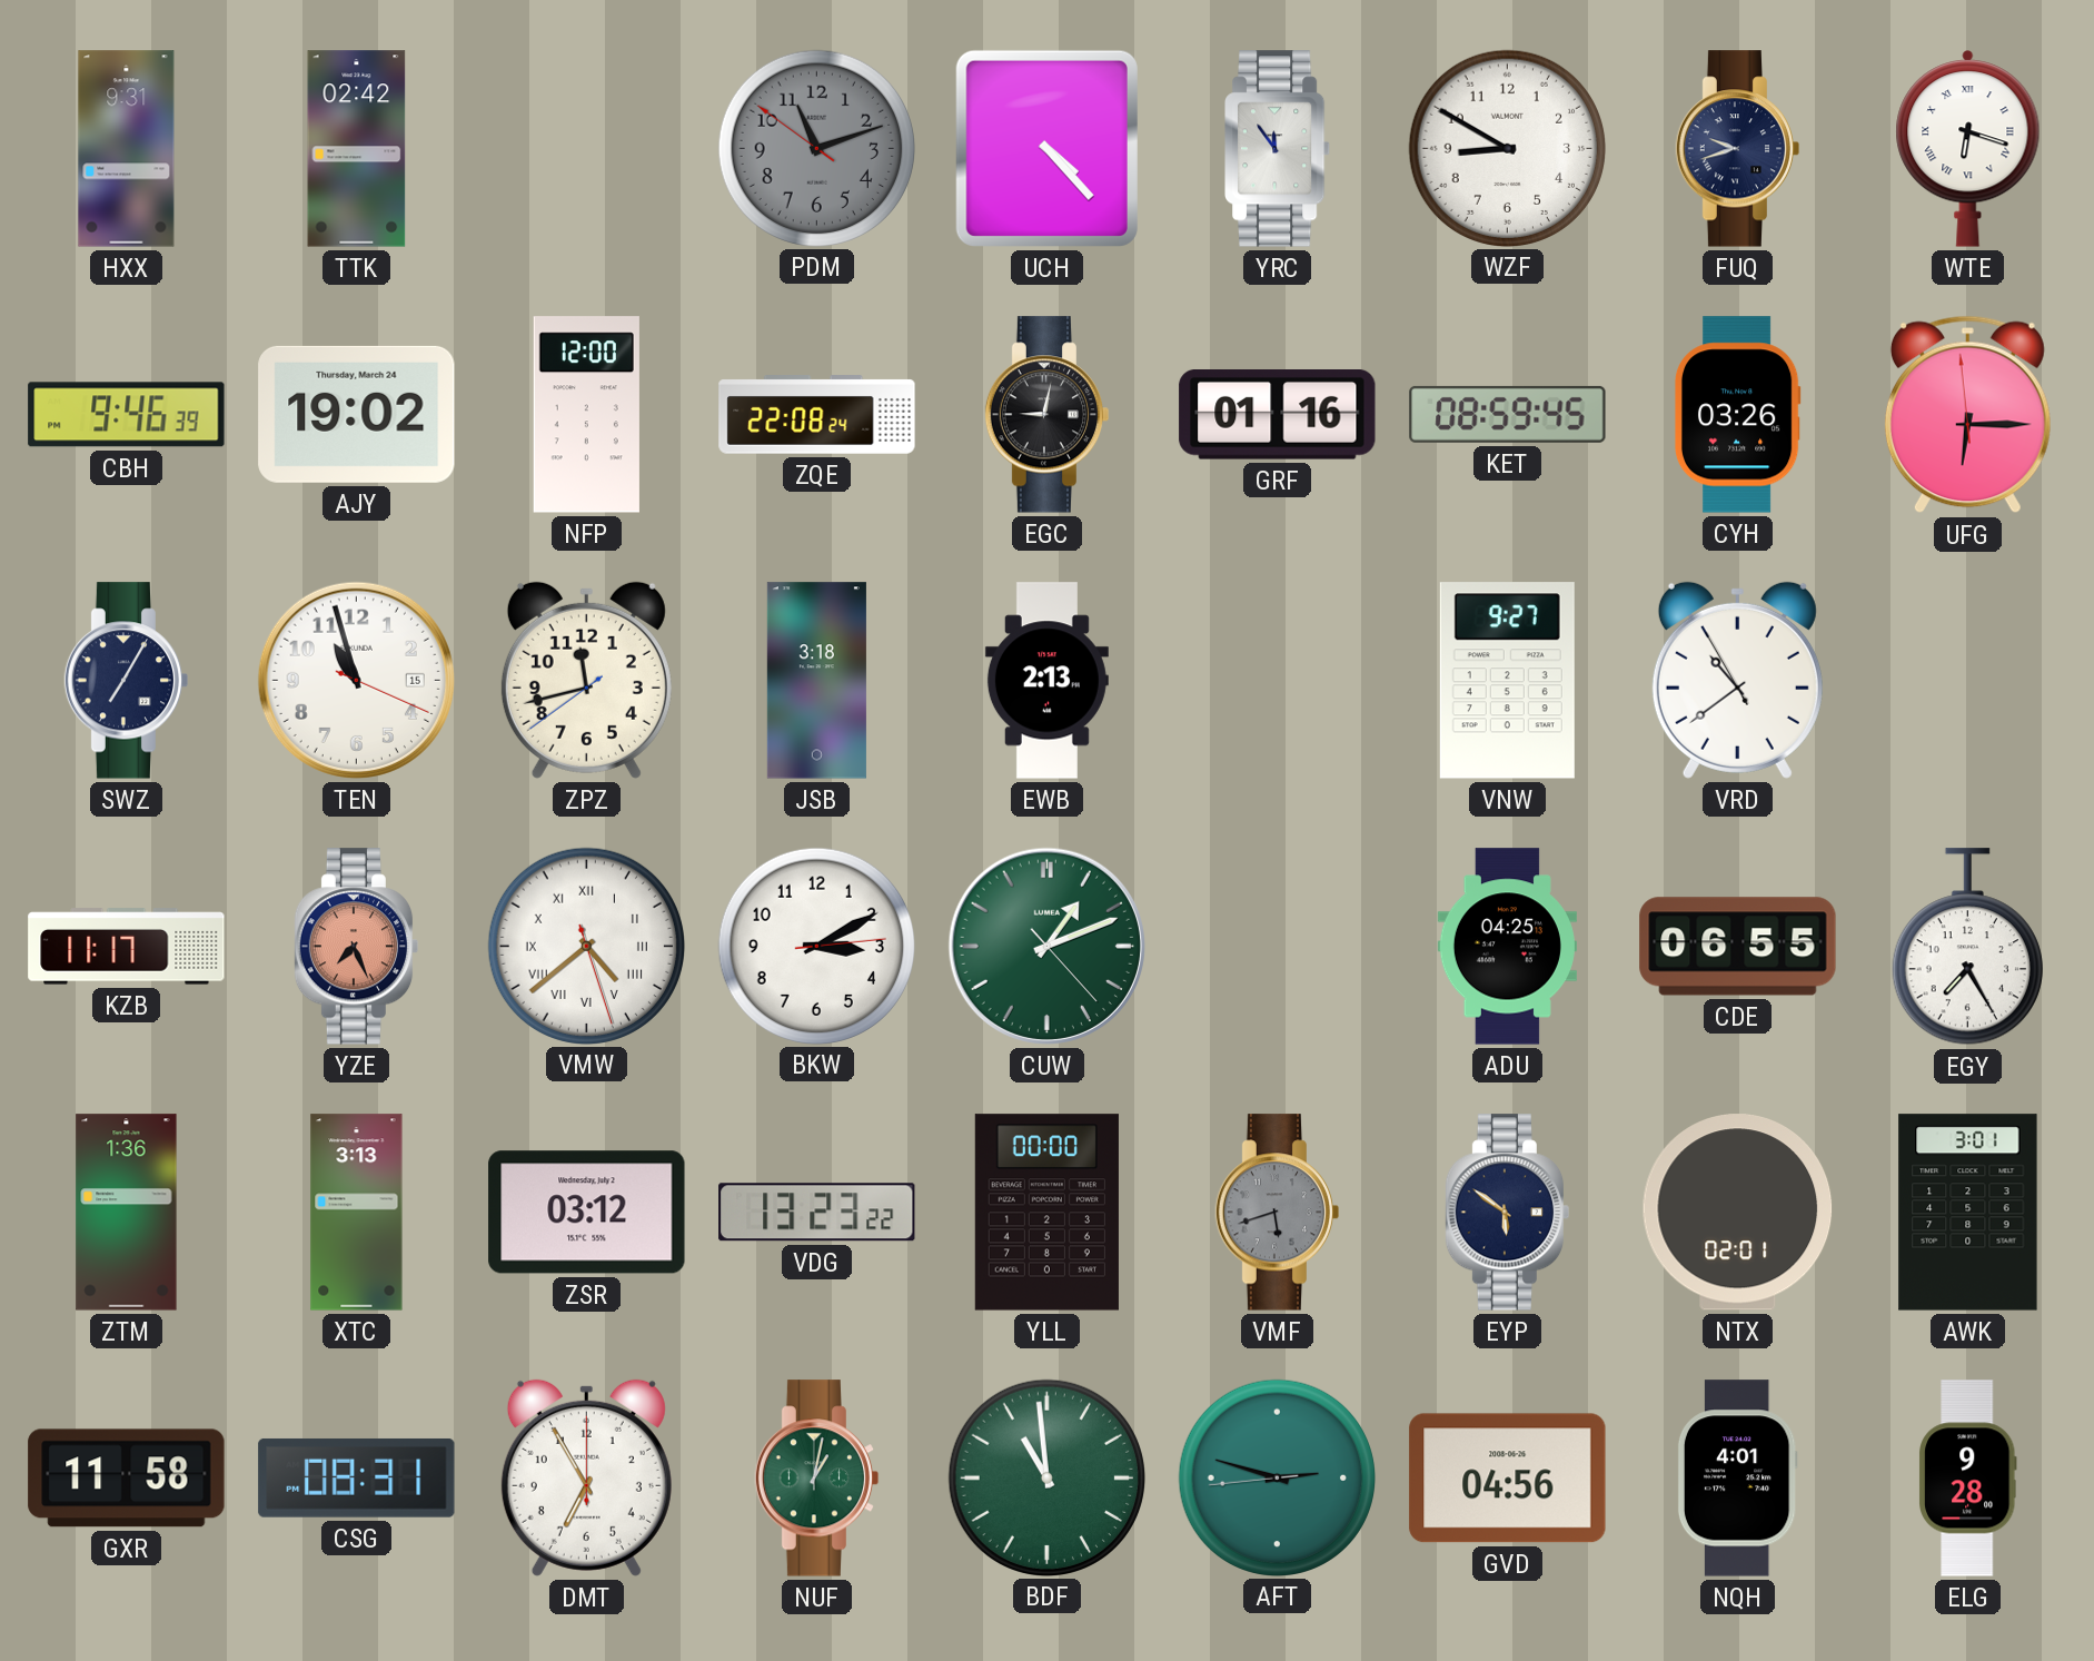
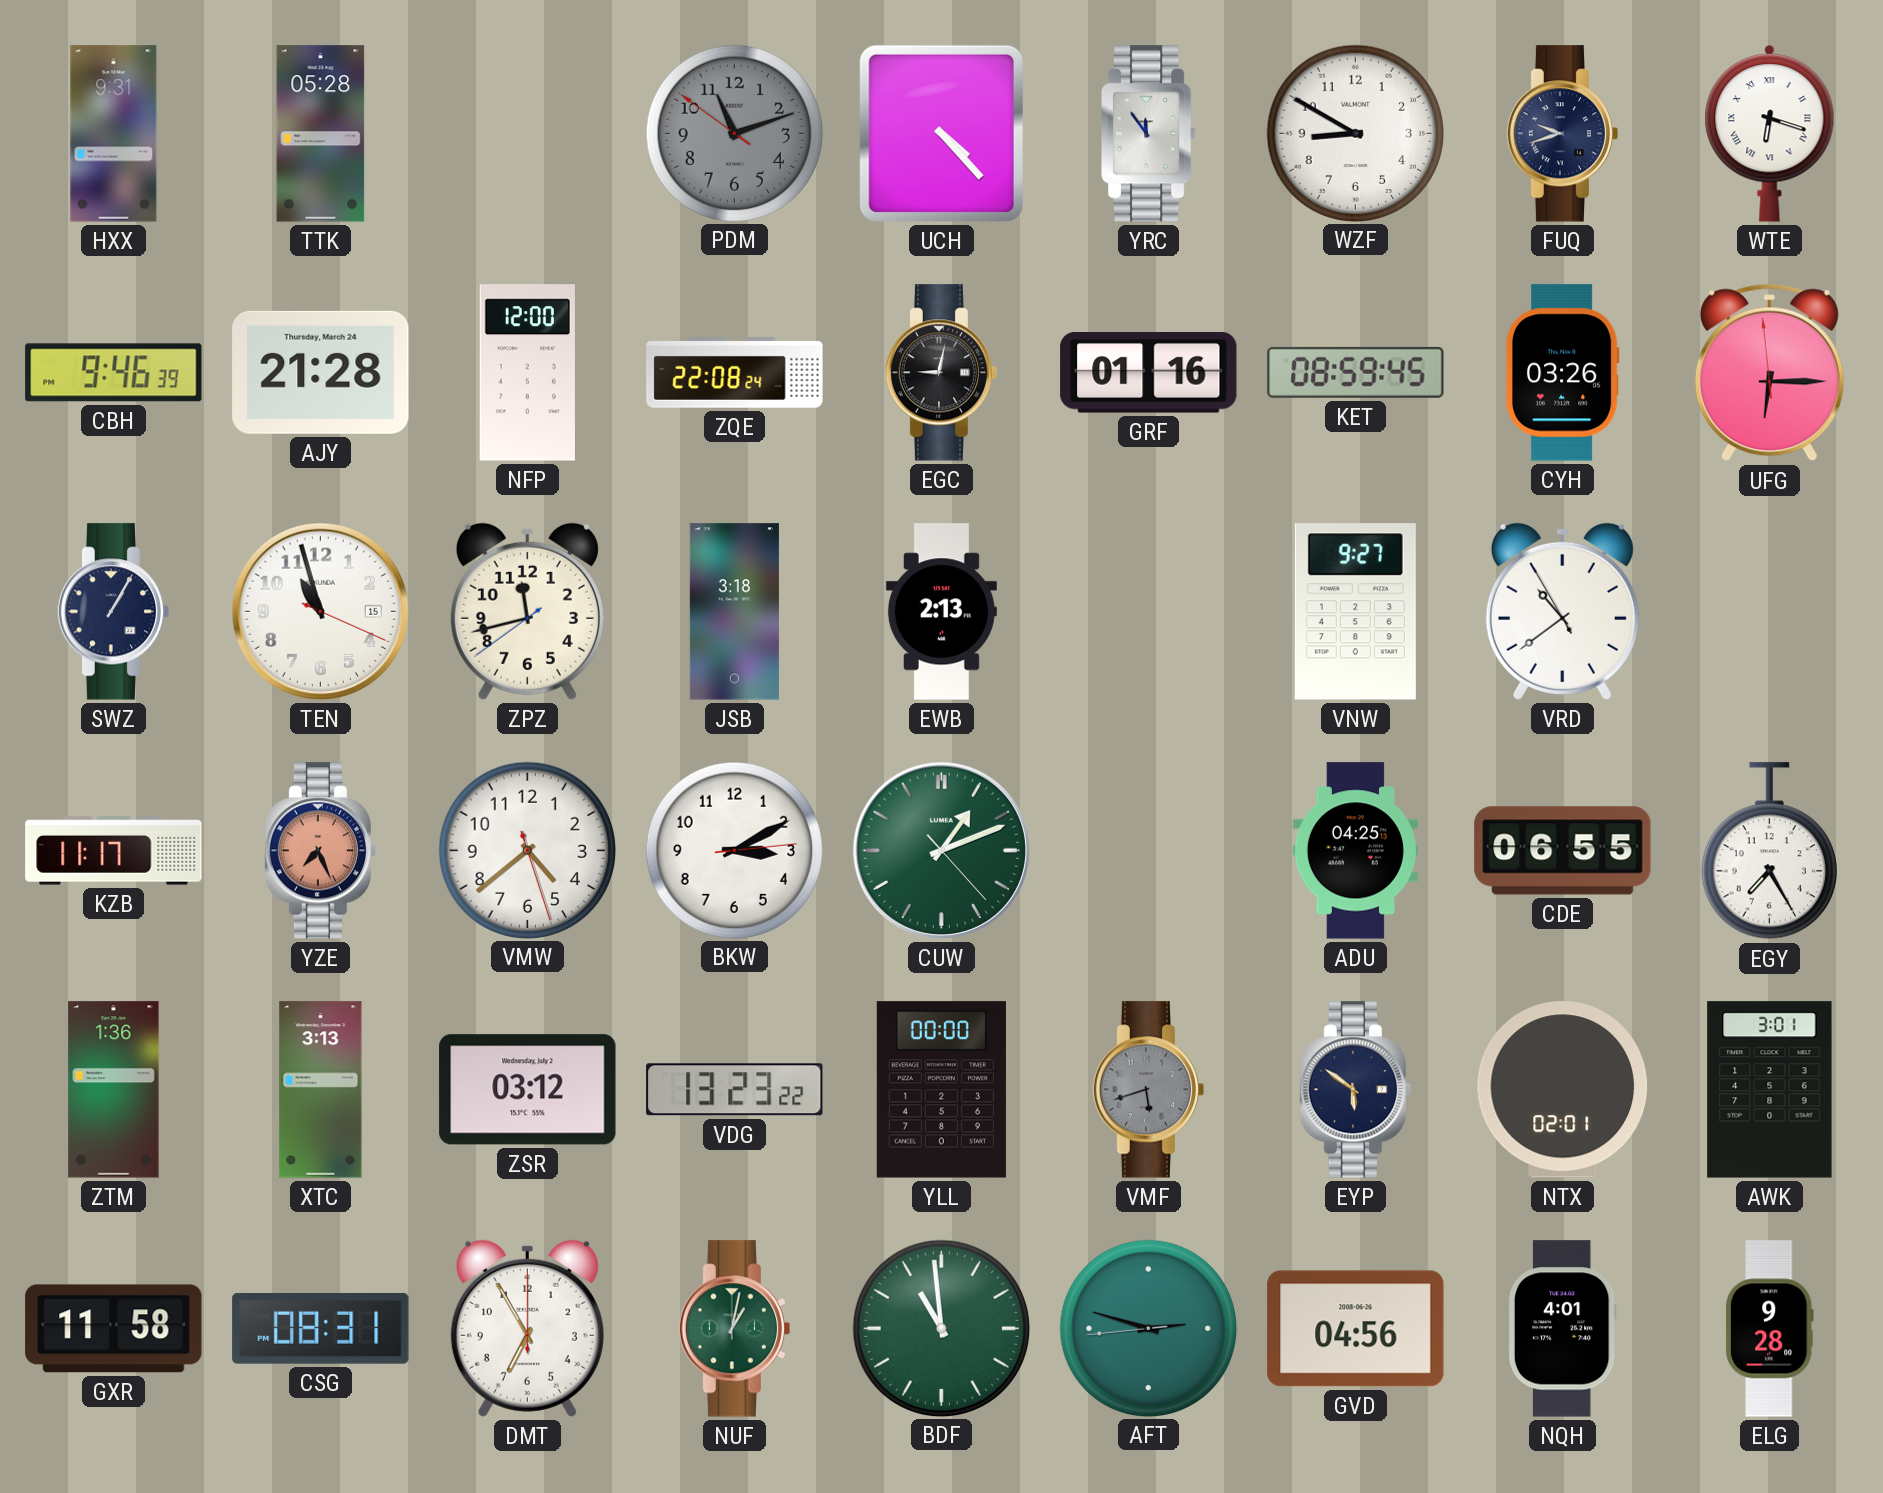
TTK: 02:42 -> 05:28
AJY: 19:02 -> 21:28
SWZ: 7:05 -> 1:05
VMW numerals: Roman -> Arabic
